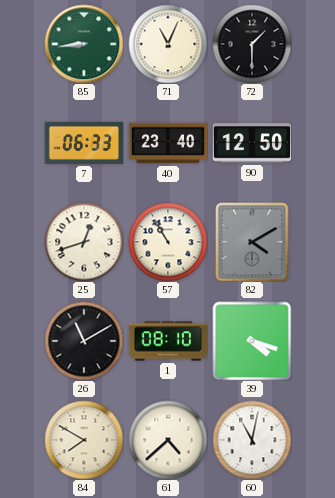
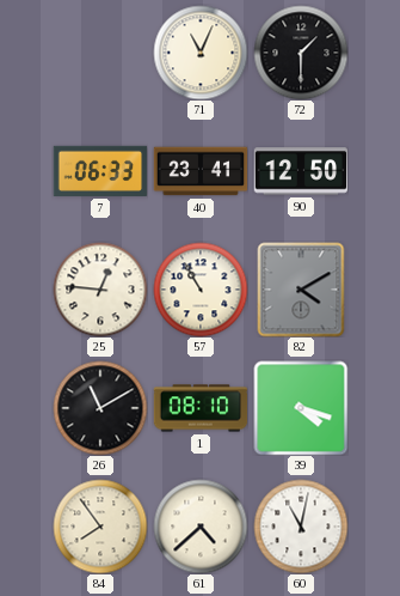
85: 8:44 -> none
40: 23:40 -> 23:41
25: 12:42 -> 12:46
84: 7:50 -> 7:54
